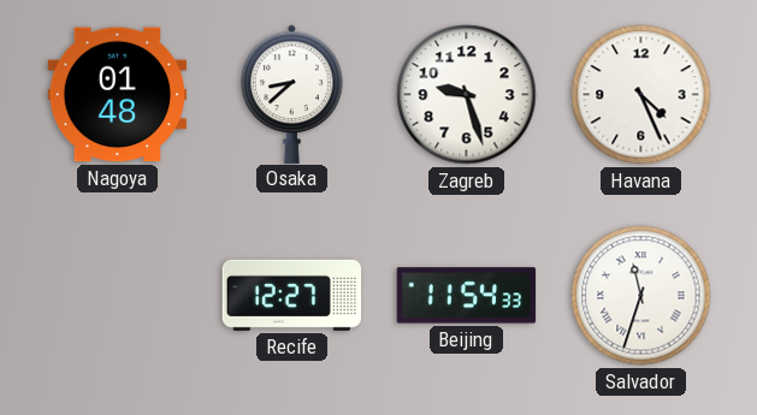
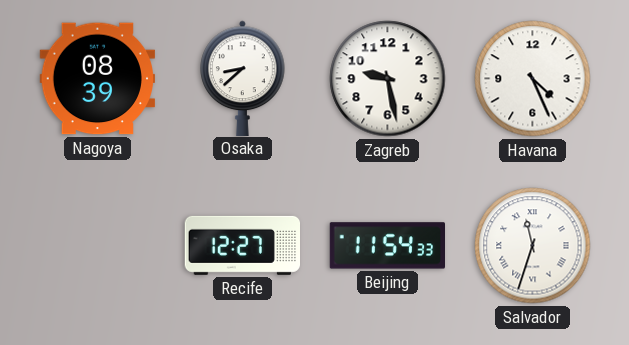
Nagoya: 01:48 -> 08:39
Zagreb: 9:27 -> 9:28
